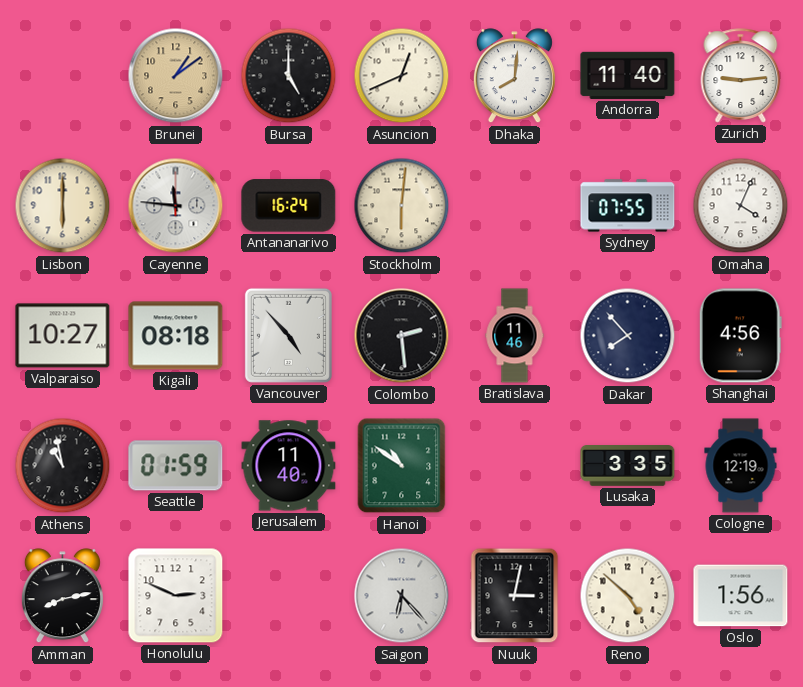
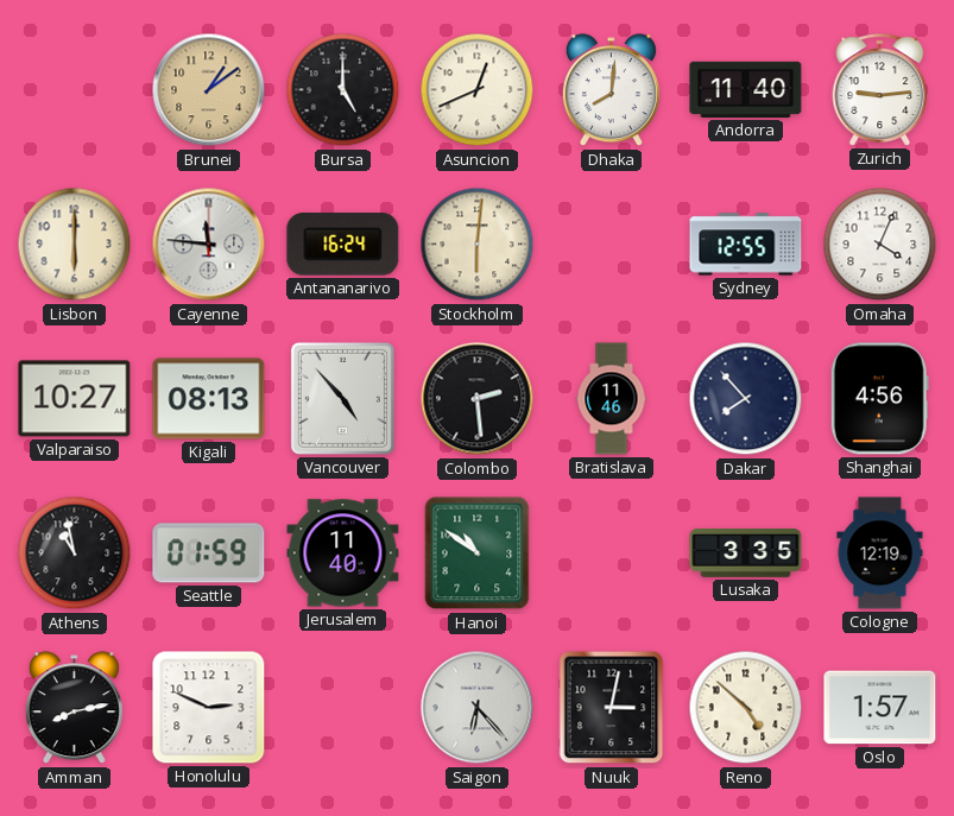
Sydney: 07:55 -> 12:55
Kigali: 08:18 -> 08:13
Oslo: 1:56 -> 1:57
